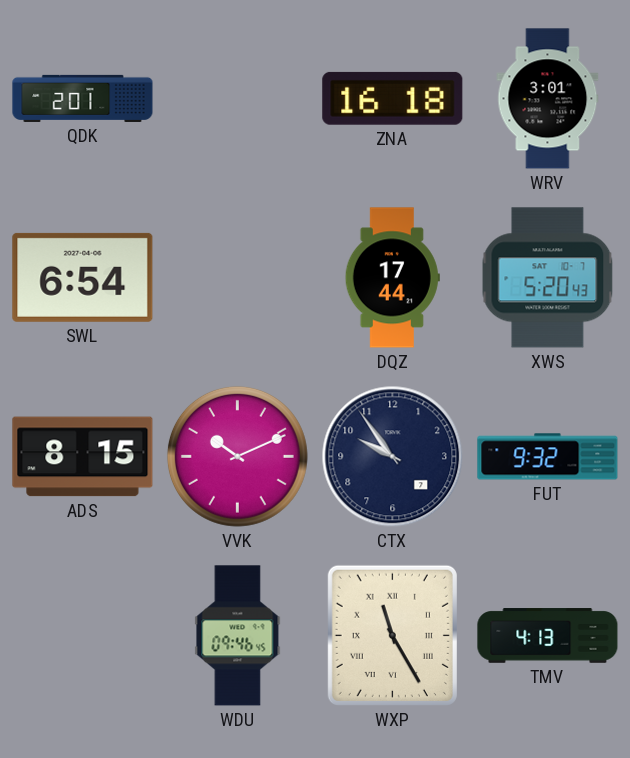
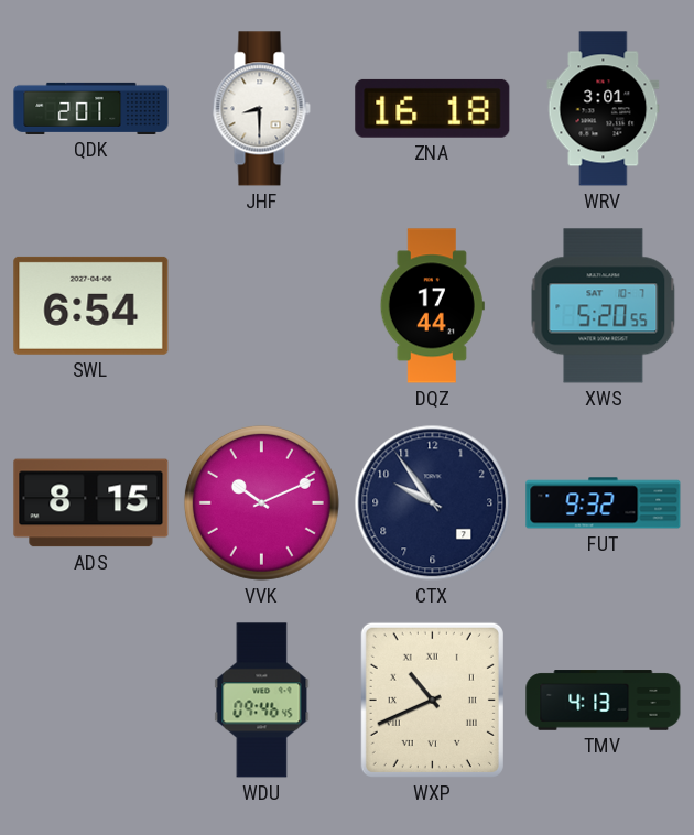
JHF: none -> 8:30
XWS: 5:20:43 -> 5:20:55
WXP: 11:25 -> 10:41
